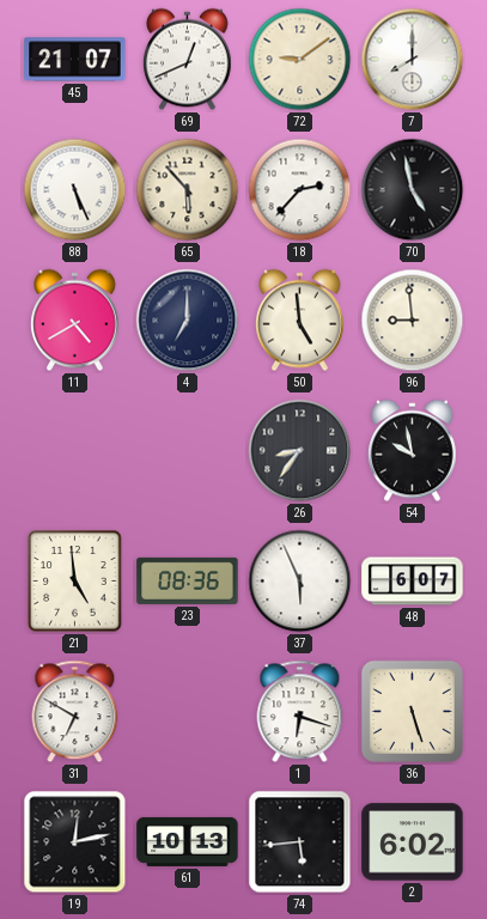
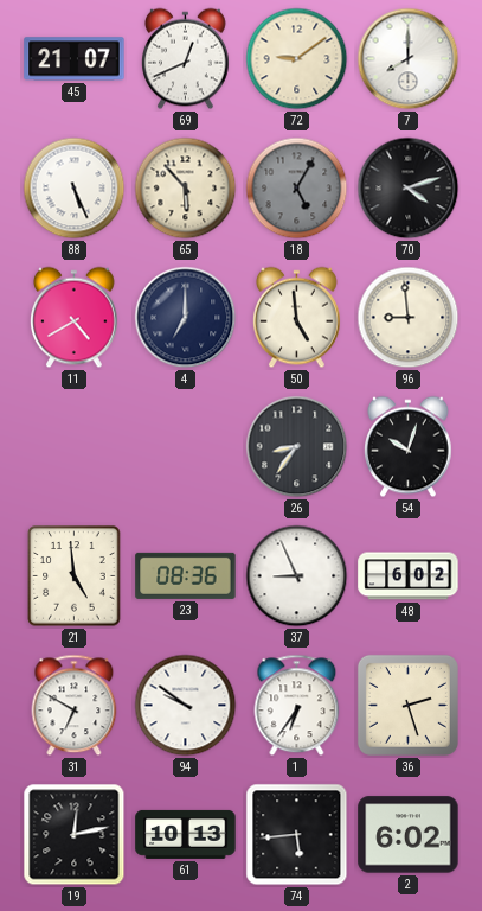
18: 2:37 -> 5:05
18 dial: white -> grey
70: 4:58 -> 4:12
54: 9:58 -> 10:03
37: 5:56 -> 8:56
48: 6:07 -> 6:02
94: none -> 9:51
1: 6:18 -> 6:36
36: 5:27 -> 2:27
